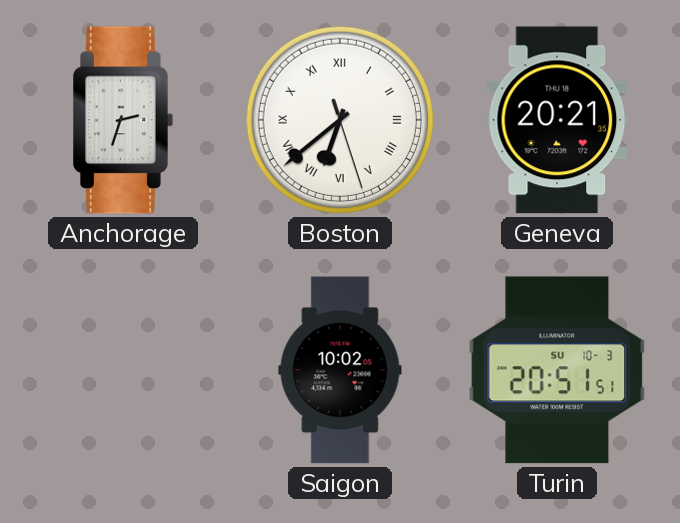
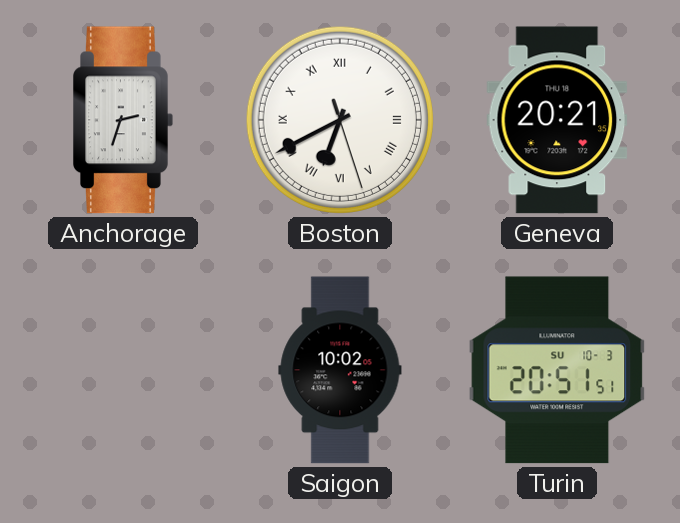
Boston: 6:38 -> 6:40
